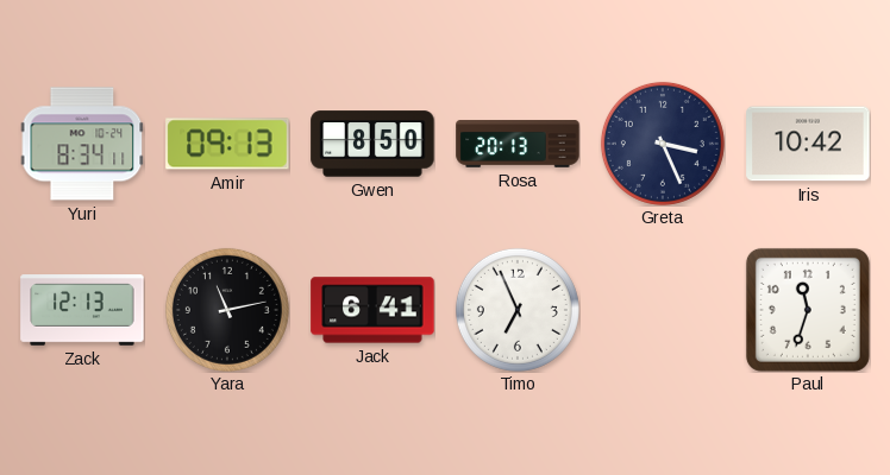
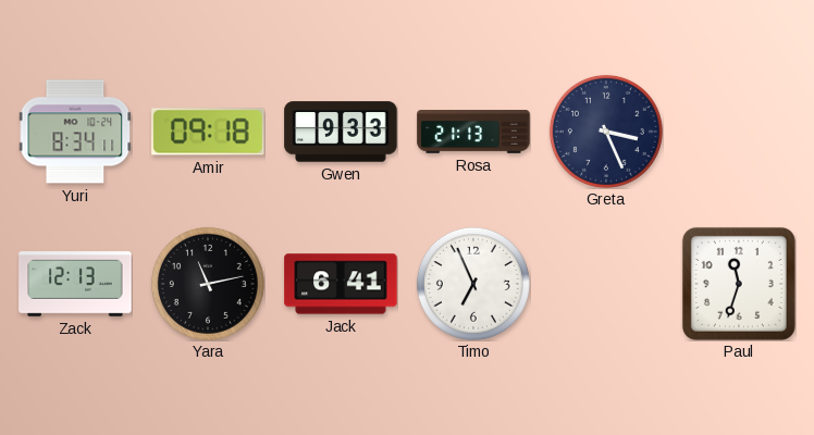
Amir: 09:13 -> 09:18
Gwen: 8:50 -> 9:33
Rosa: 20:13 -> 21:13
Iris: 10:42 -> none
